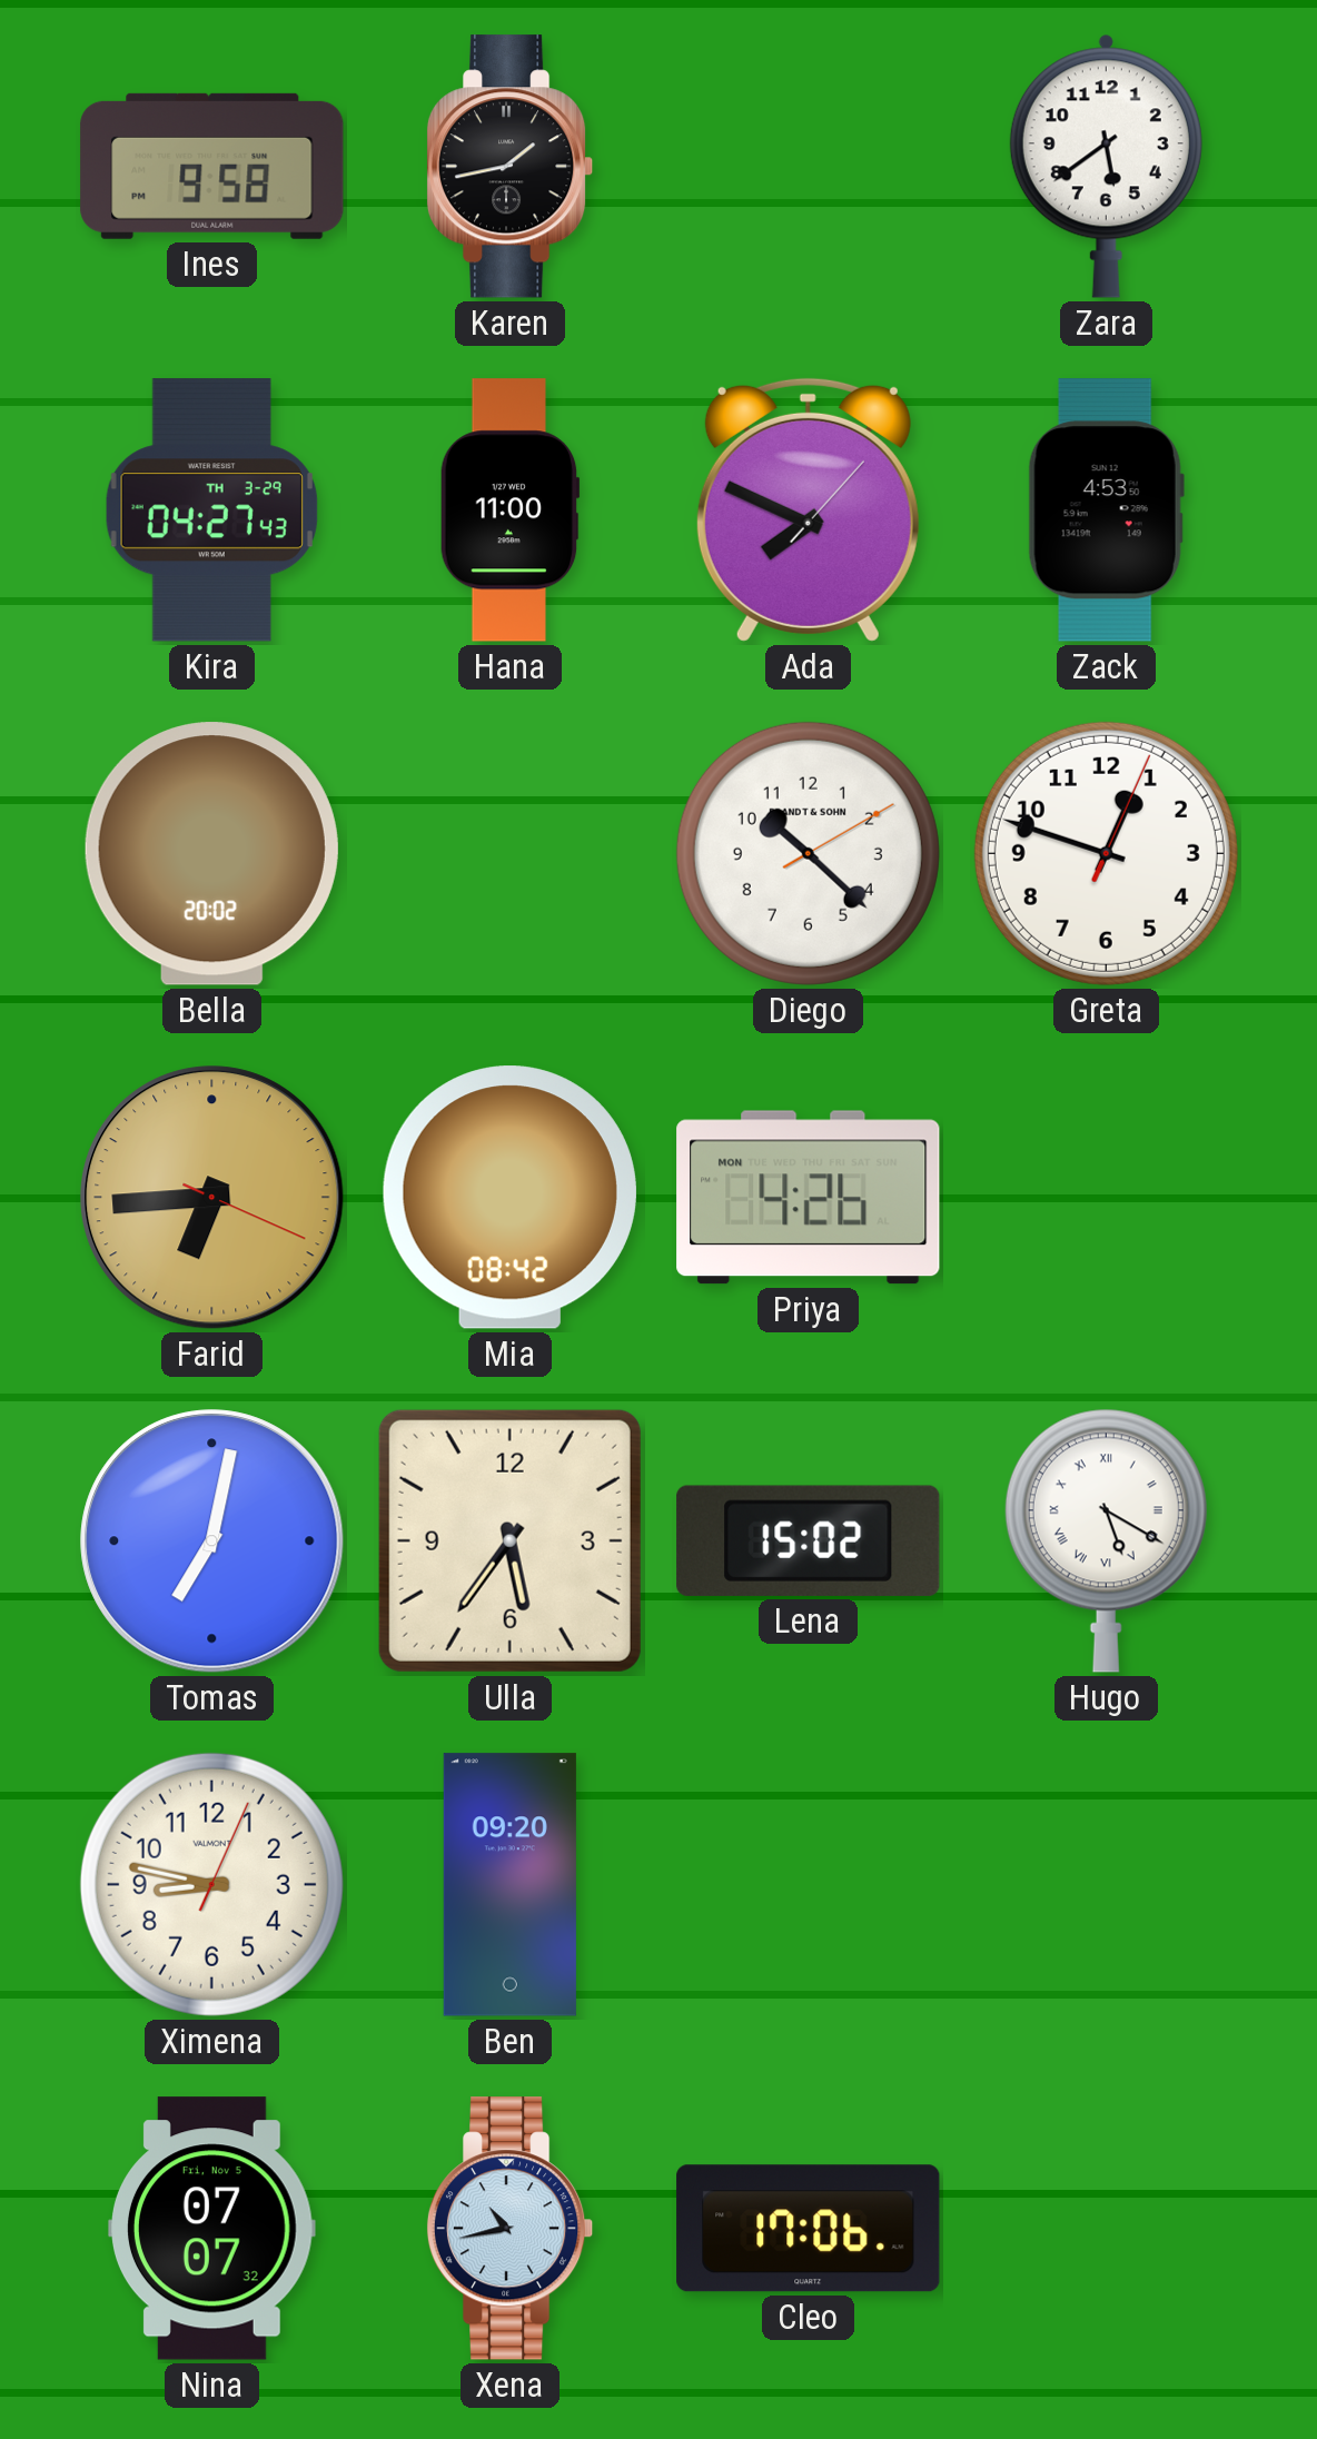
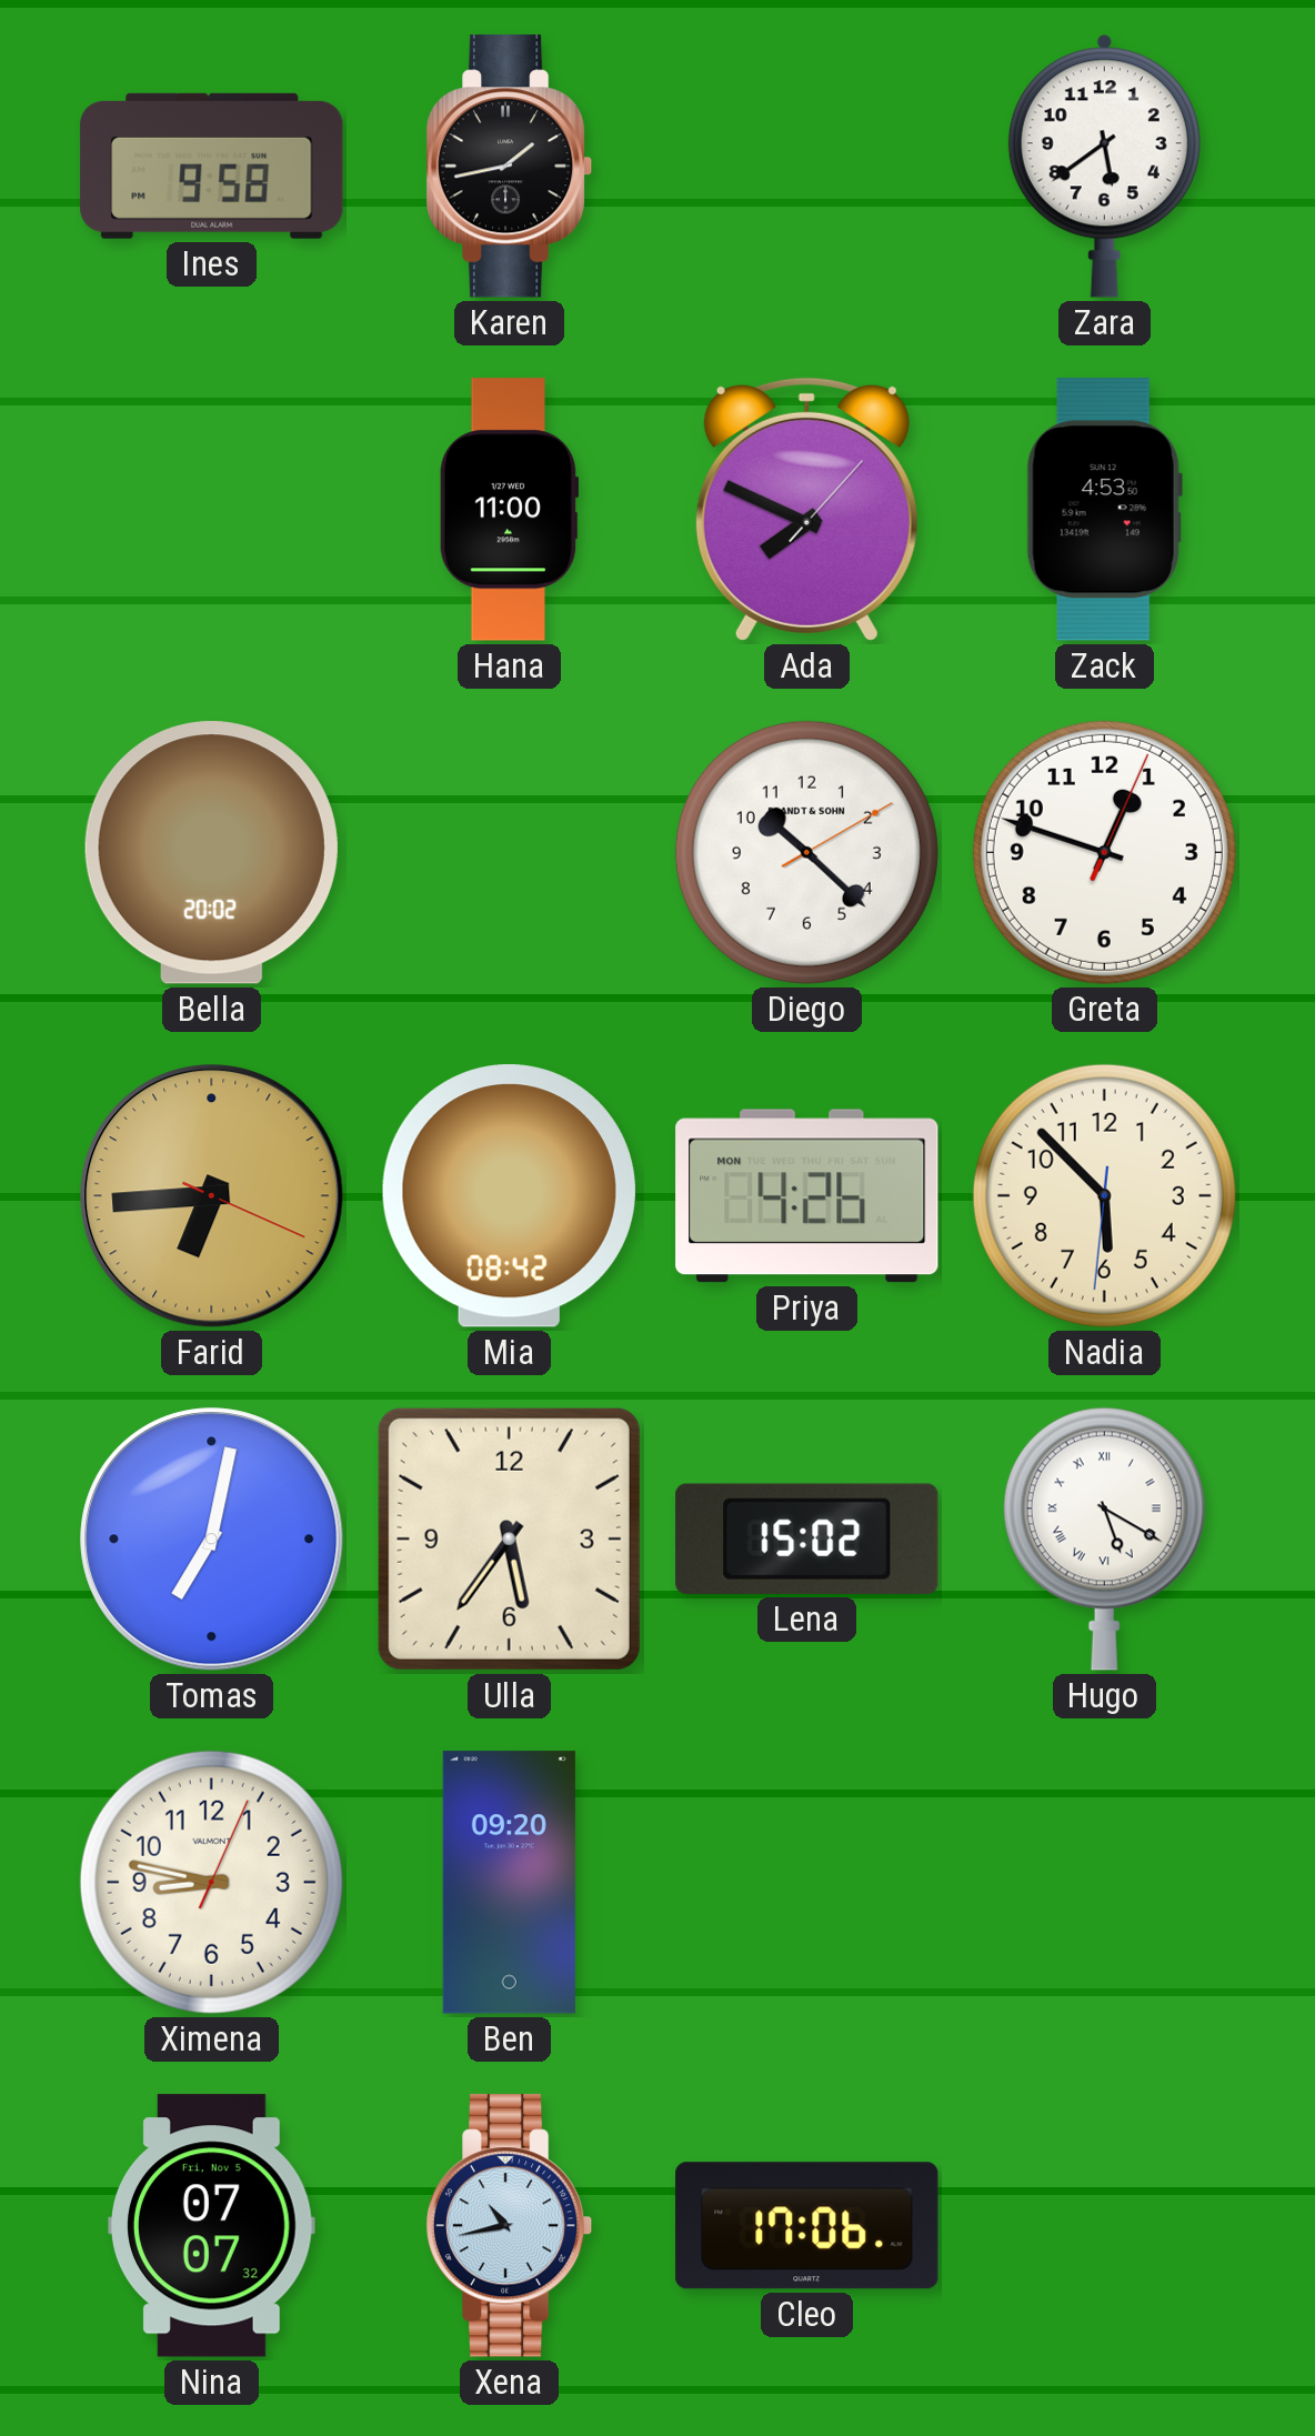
Kira: 04:27 -> none
Nadia: none -> 5:52
